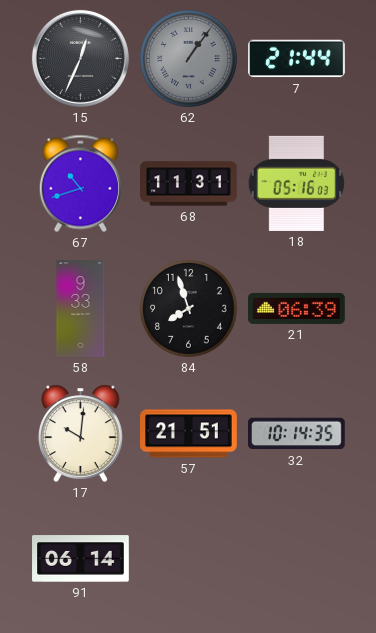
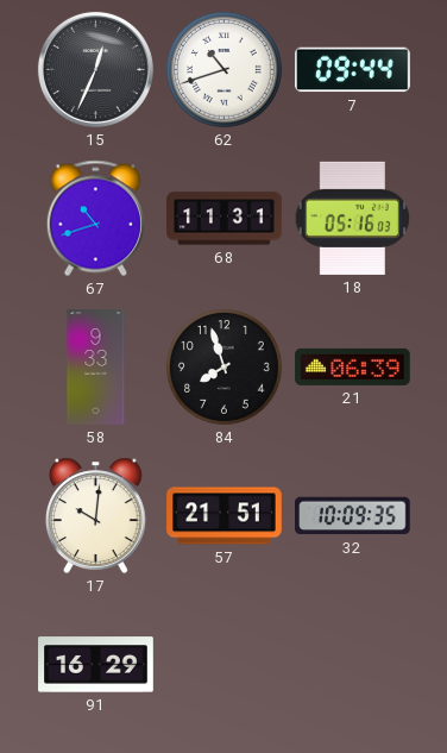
62: 1:06 -> 10:42
62 dial: grey -> white
7: 21:44 -> 09:44
32: 10:14 -> 10:09
91: 06:14 -> 16:29
